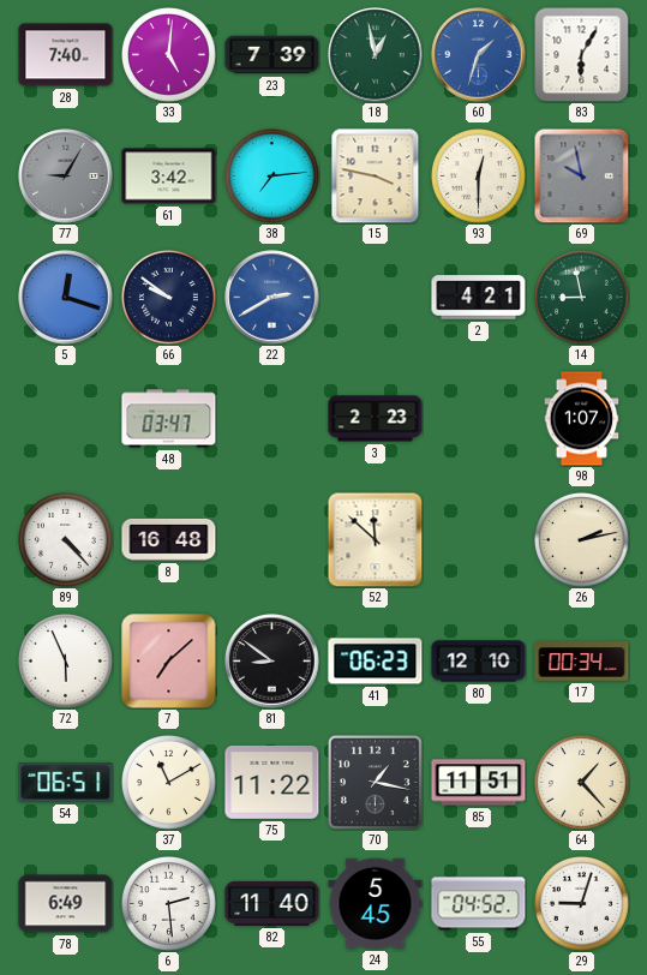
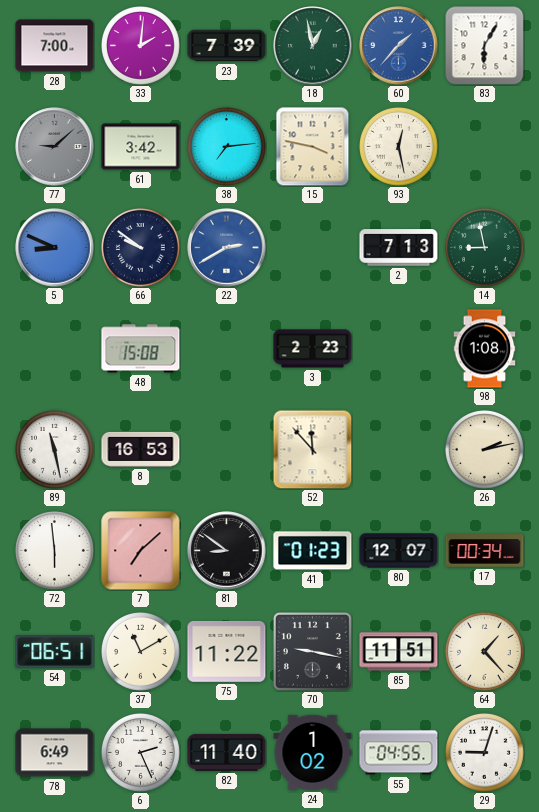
28: 7:40 -> 7:00
33: 5:01 -> 2:01
60: 1:33 -> 1:37
77: 9:05 -> 9:08
93: 12:30 -> 12:28
69: 9:58 -> none
5: 12:18 -> 8:49
2: 4:21 -> 7:13
48: 03:47 -> 15:08
98: 1:07 -> 1:08
89: 4:23 -> 11:28
8: 16:48 -> 16:53
52: 11:52 -> 11:53
72: 5:56 -> 5:59
41: 06:23 -> 01:23
80: 12:10 -> 12:07
70: 1:17 -> 9:17
6: 2:29 -> 2:26
24: 5:45 -> 1:02
55: 04:52 -> 04:55
